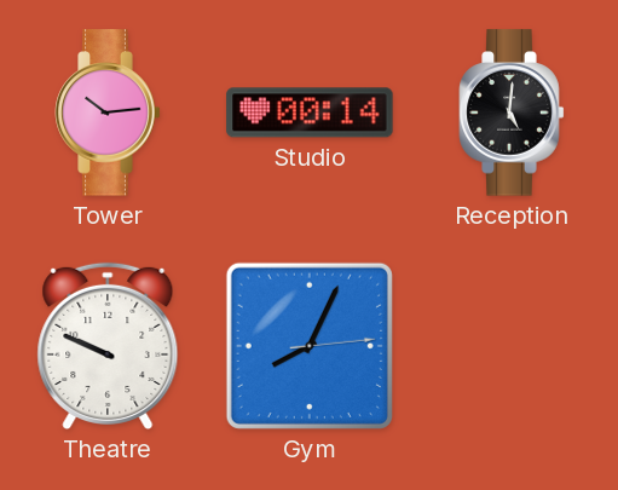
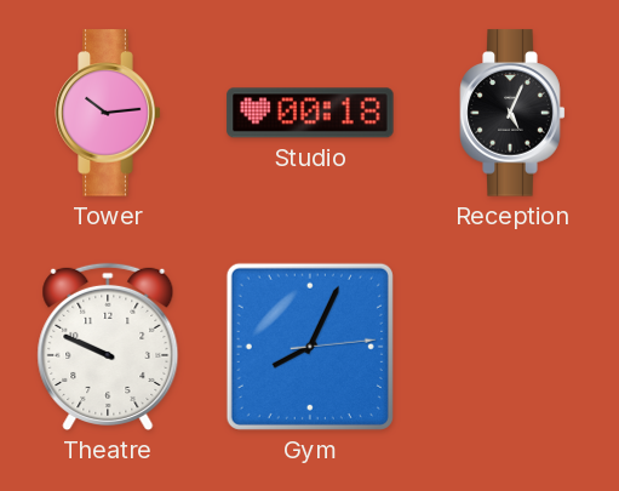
Studio: 00:14 -> 00:18
Reception: 5:01 -> 5:04
